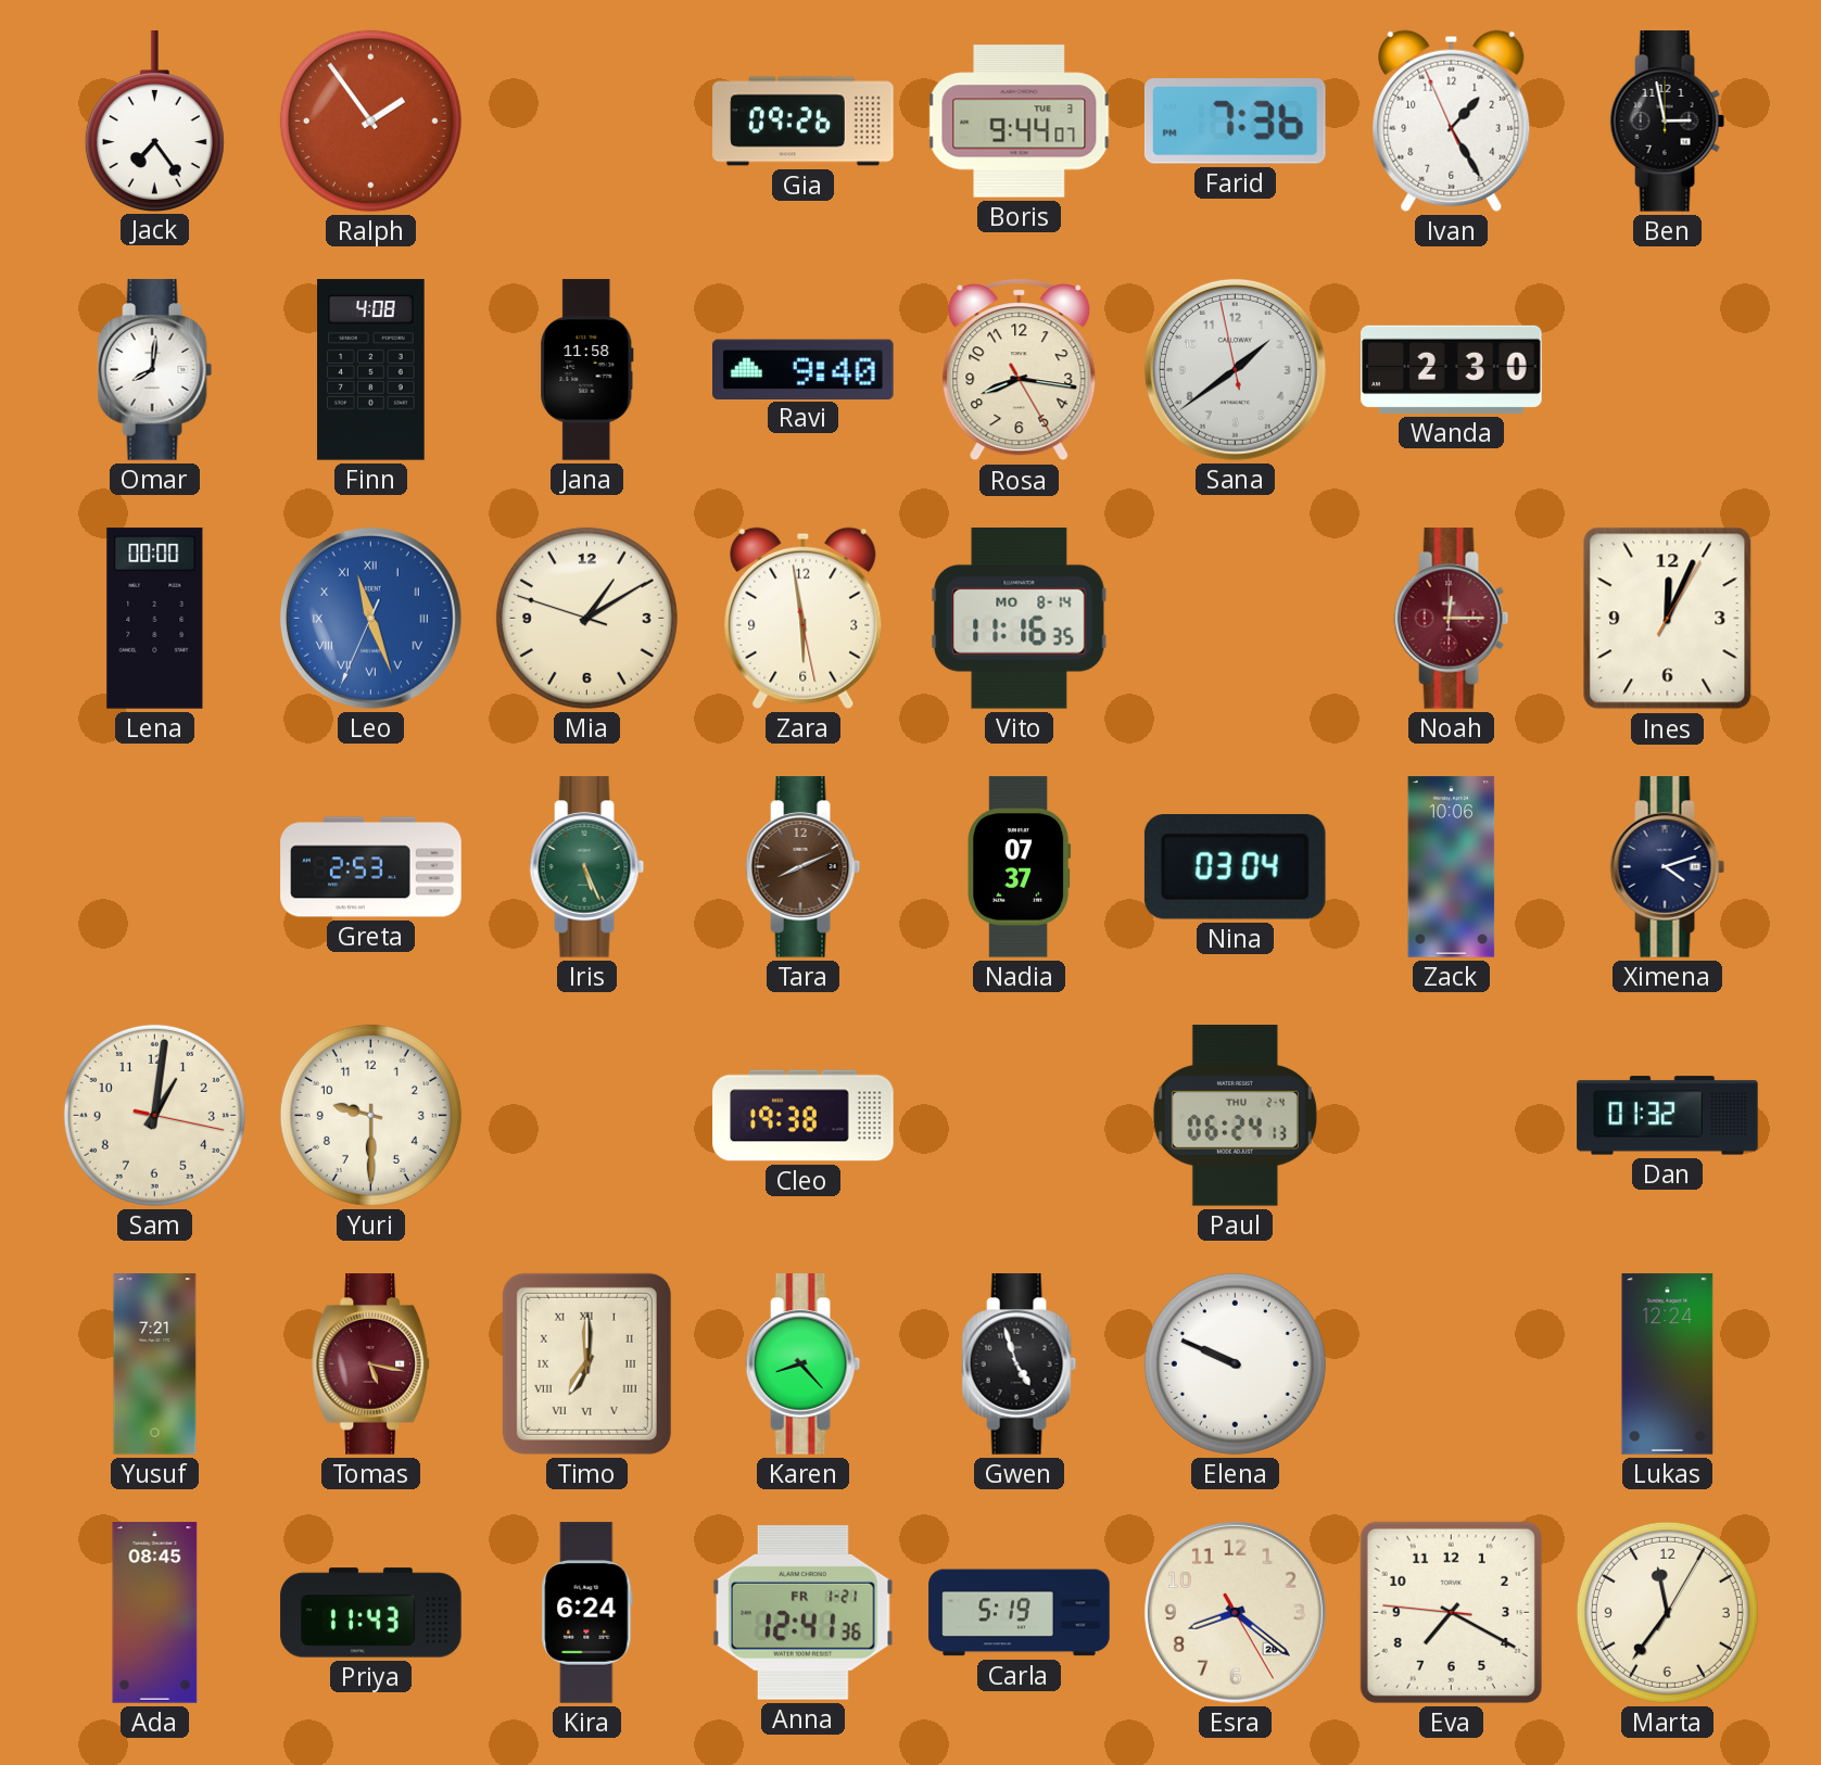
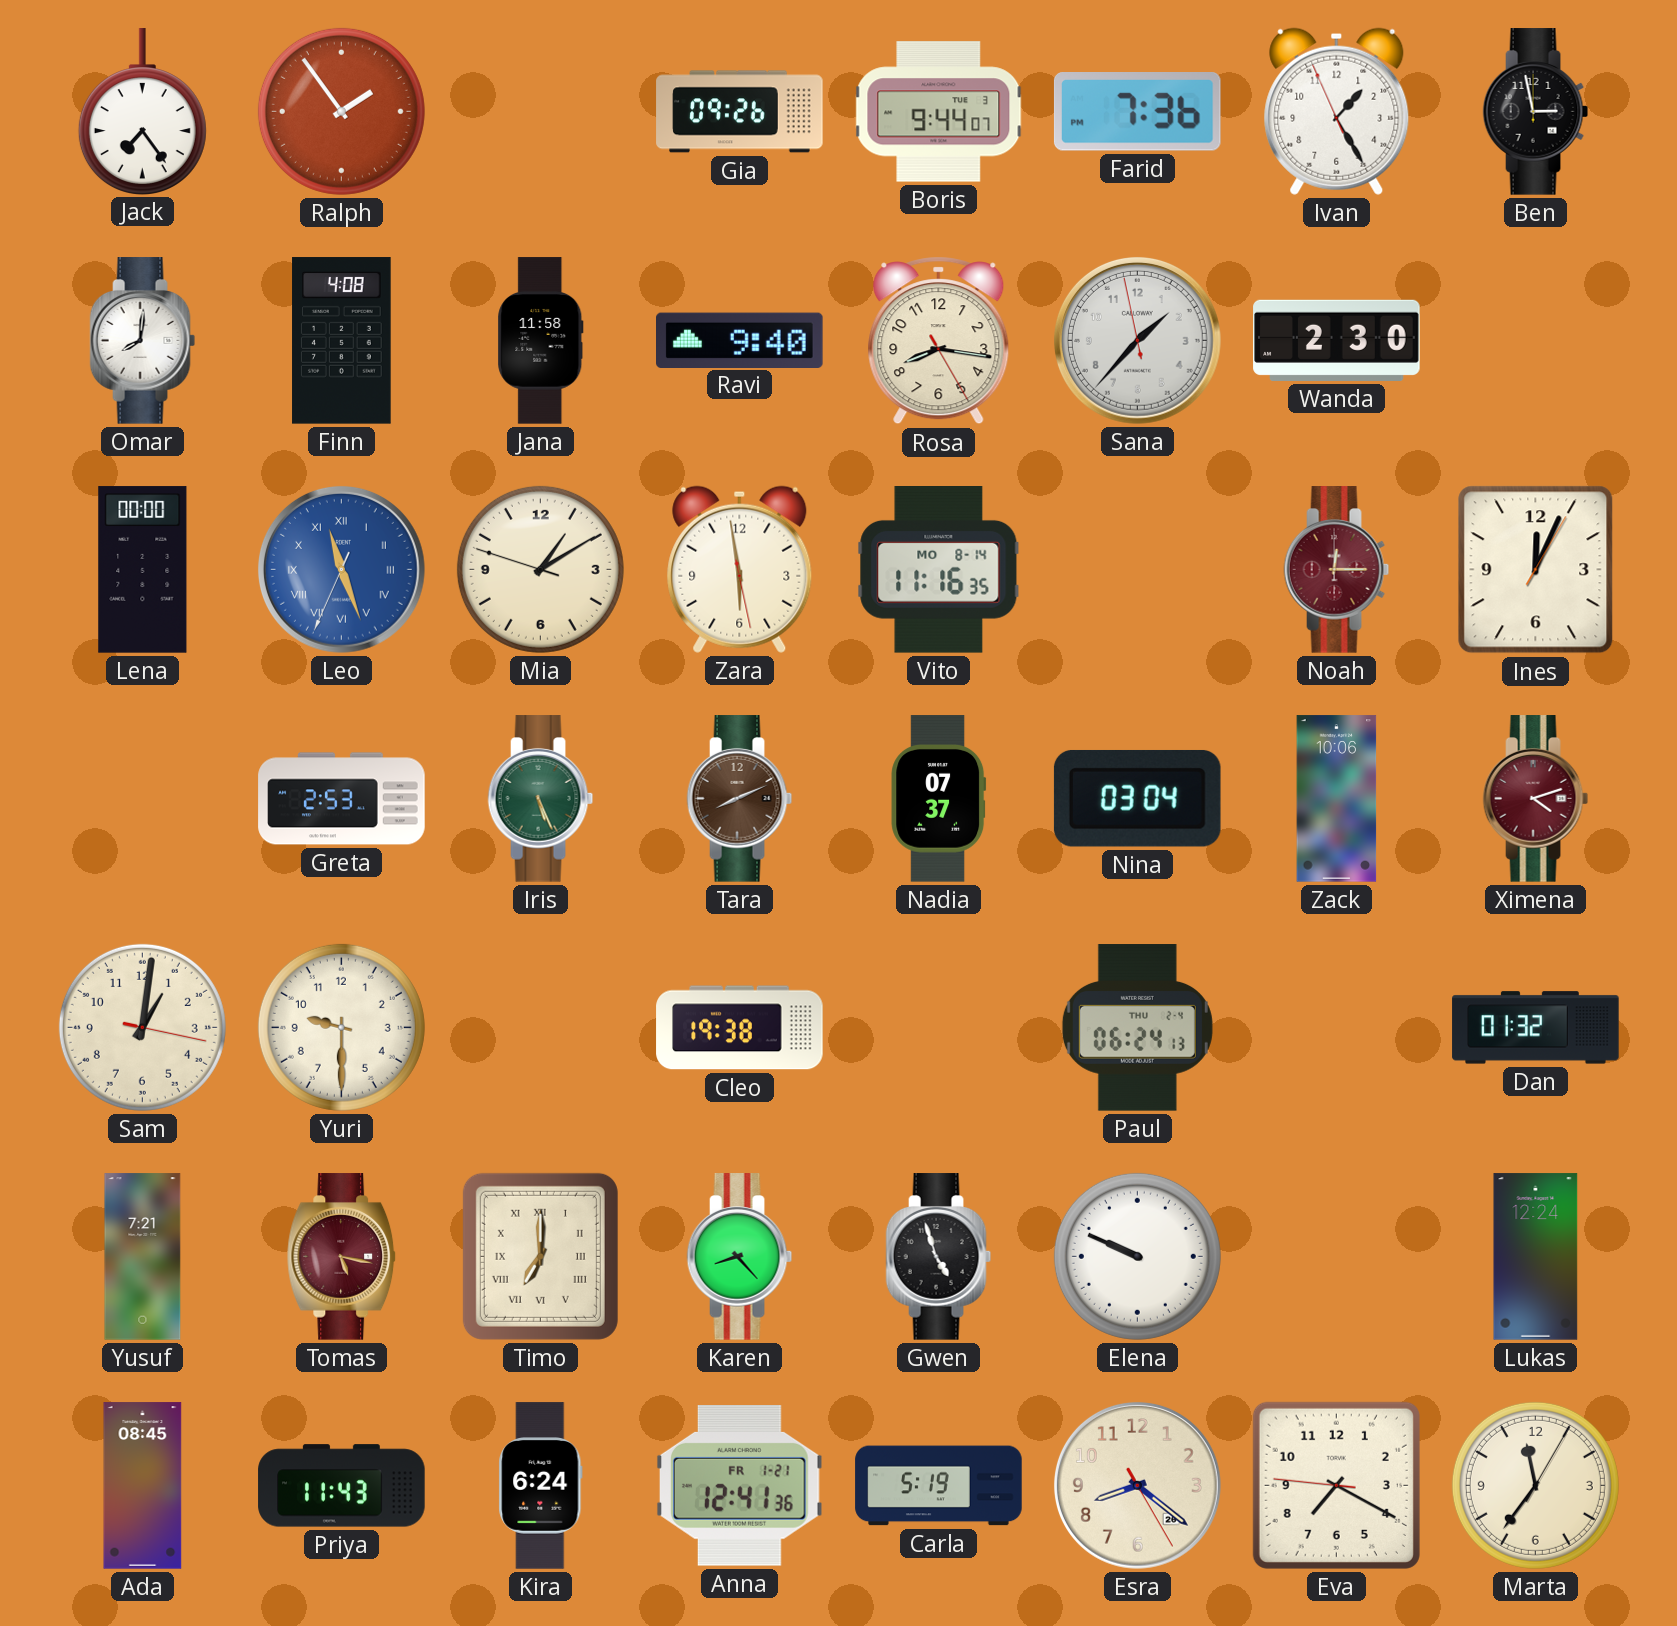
Sana: 1:38 -> 1:36
Ximena dial: navy -> burgundy
